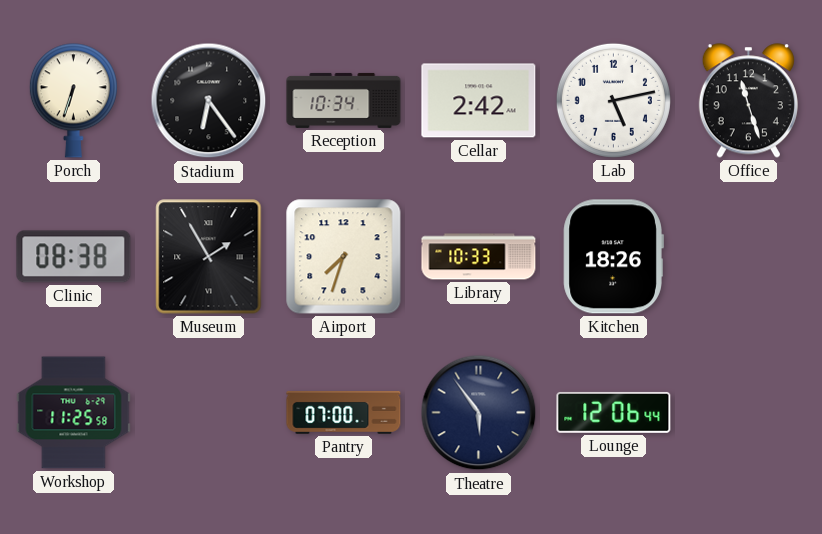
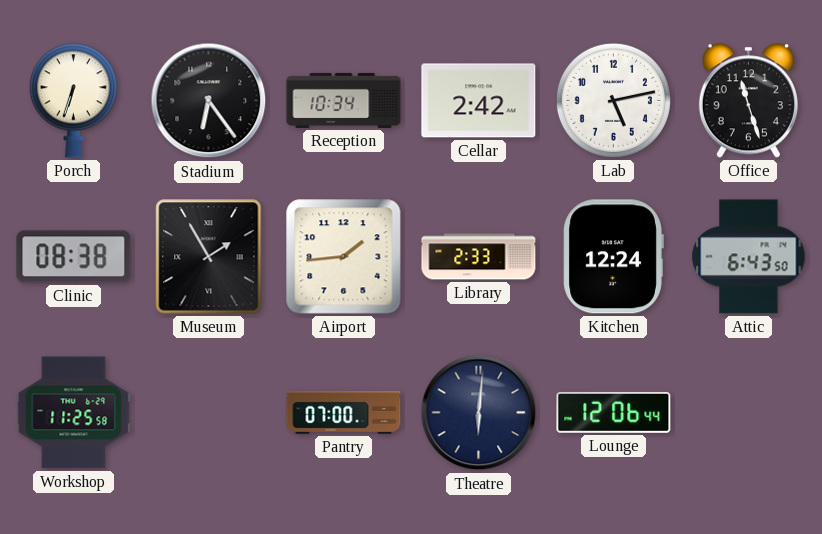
Airport: 7:33 -> 1:44
Library: 10:33 -> 2:33
Kitchen: 18:26 -> 12:24
Attic: none -> 6:43
Theatre: 5:54 -> 6:01
